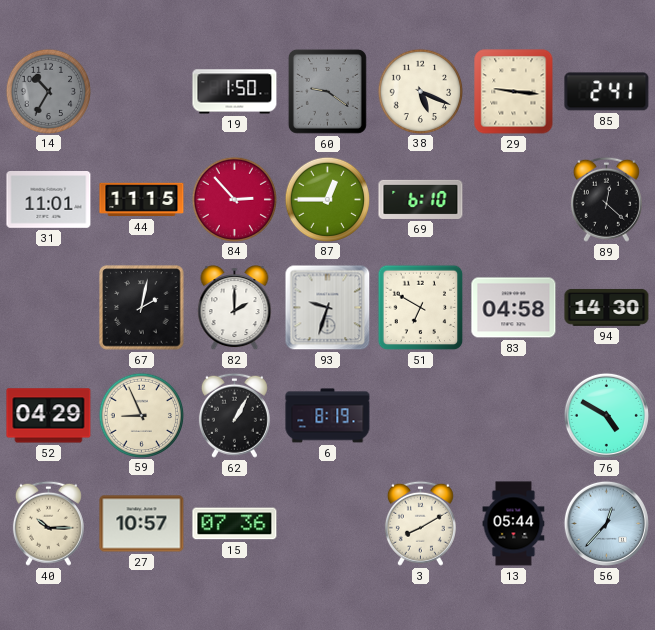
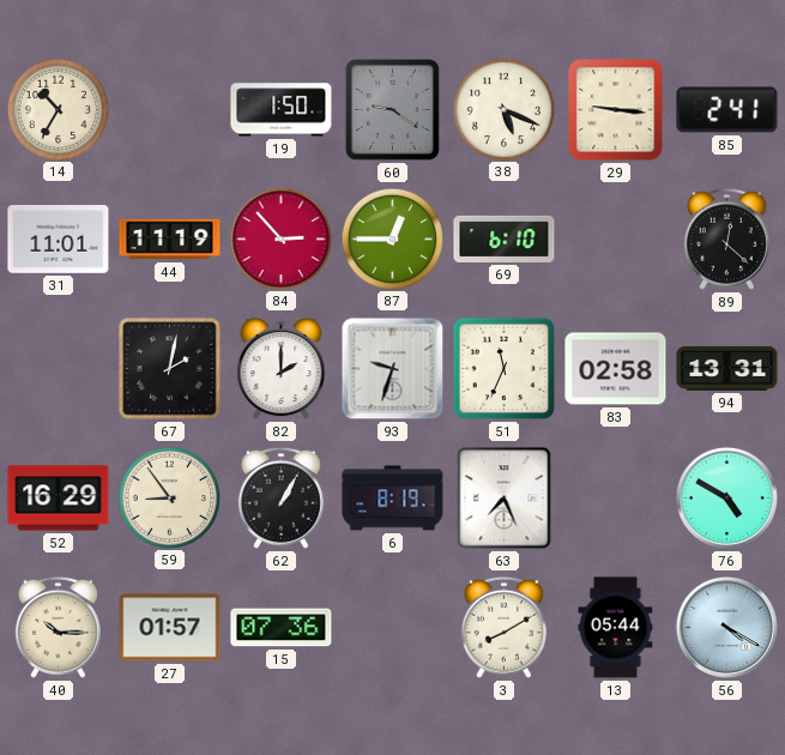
14 dial: grey -> cream
44: 11:15 -> 11:19
51: 6:50 -> 11:34
83: 04:58 -> 02:58
94: 14:30 -> 13:31
52: 04:29 -> 16:29
59: 8:56 -> 8:54
63: none -> 7:26
27: 10:57 -> 01:57
56: 12:37 -> 4:20
